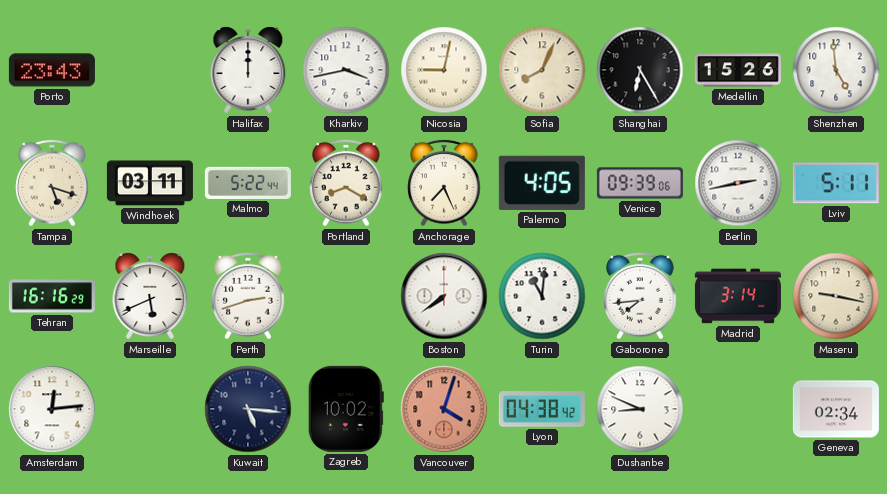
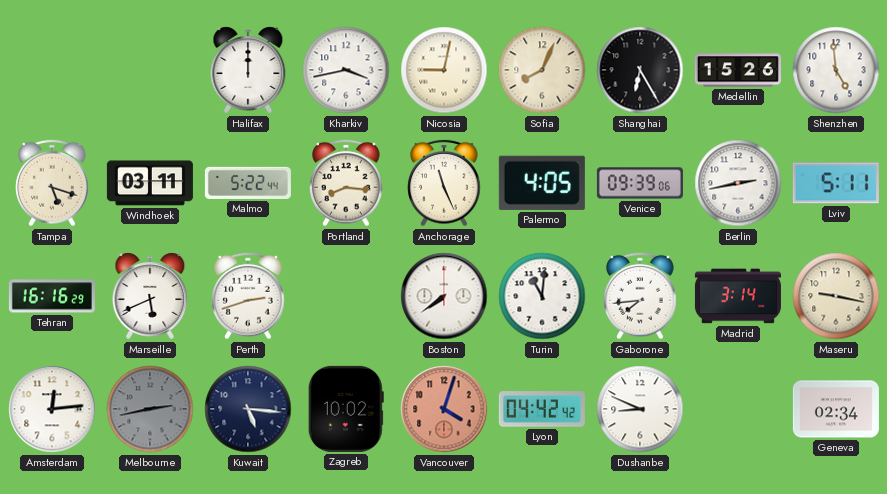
Porto: 23:43 -> none
Portland: 8:20 -> 8:16
Anchorage: 7:26 -> 11:26
Melbourne: none -> 2:43
Lyon: 04:38 -> 04:42
